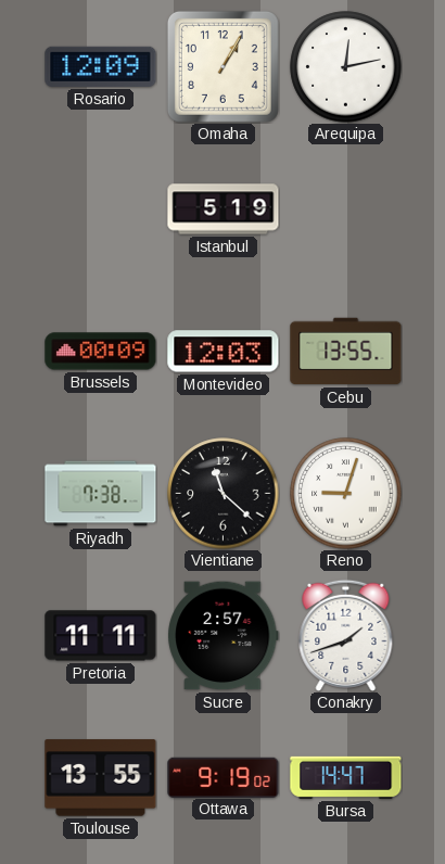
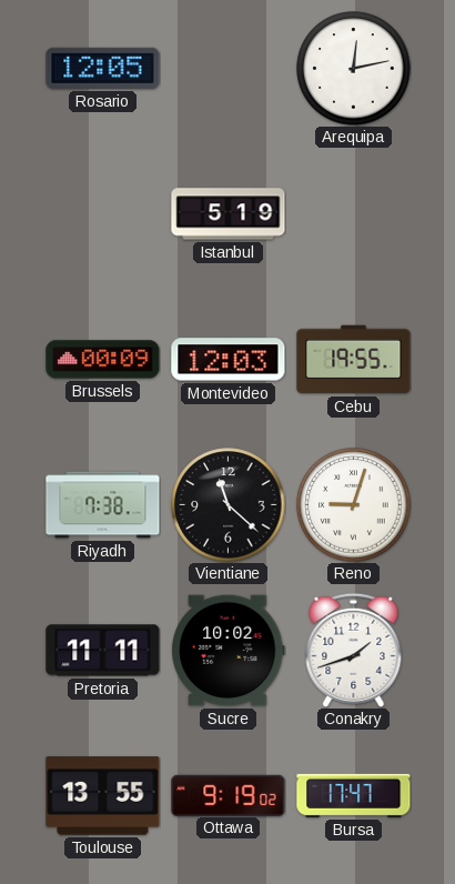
Rosario: 12:09 -> 12:05
Omaha: 1:05 -> none
Cebu: 13:55 -> 19:55
Sucre: 2:57 -> 10:02
Bursa: 14:47 -> 17:47
